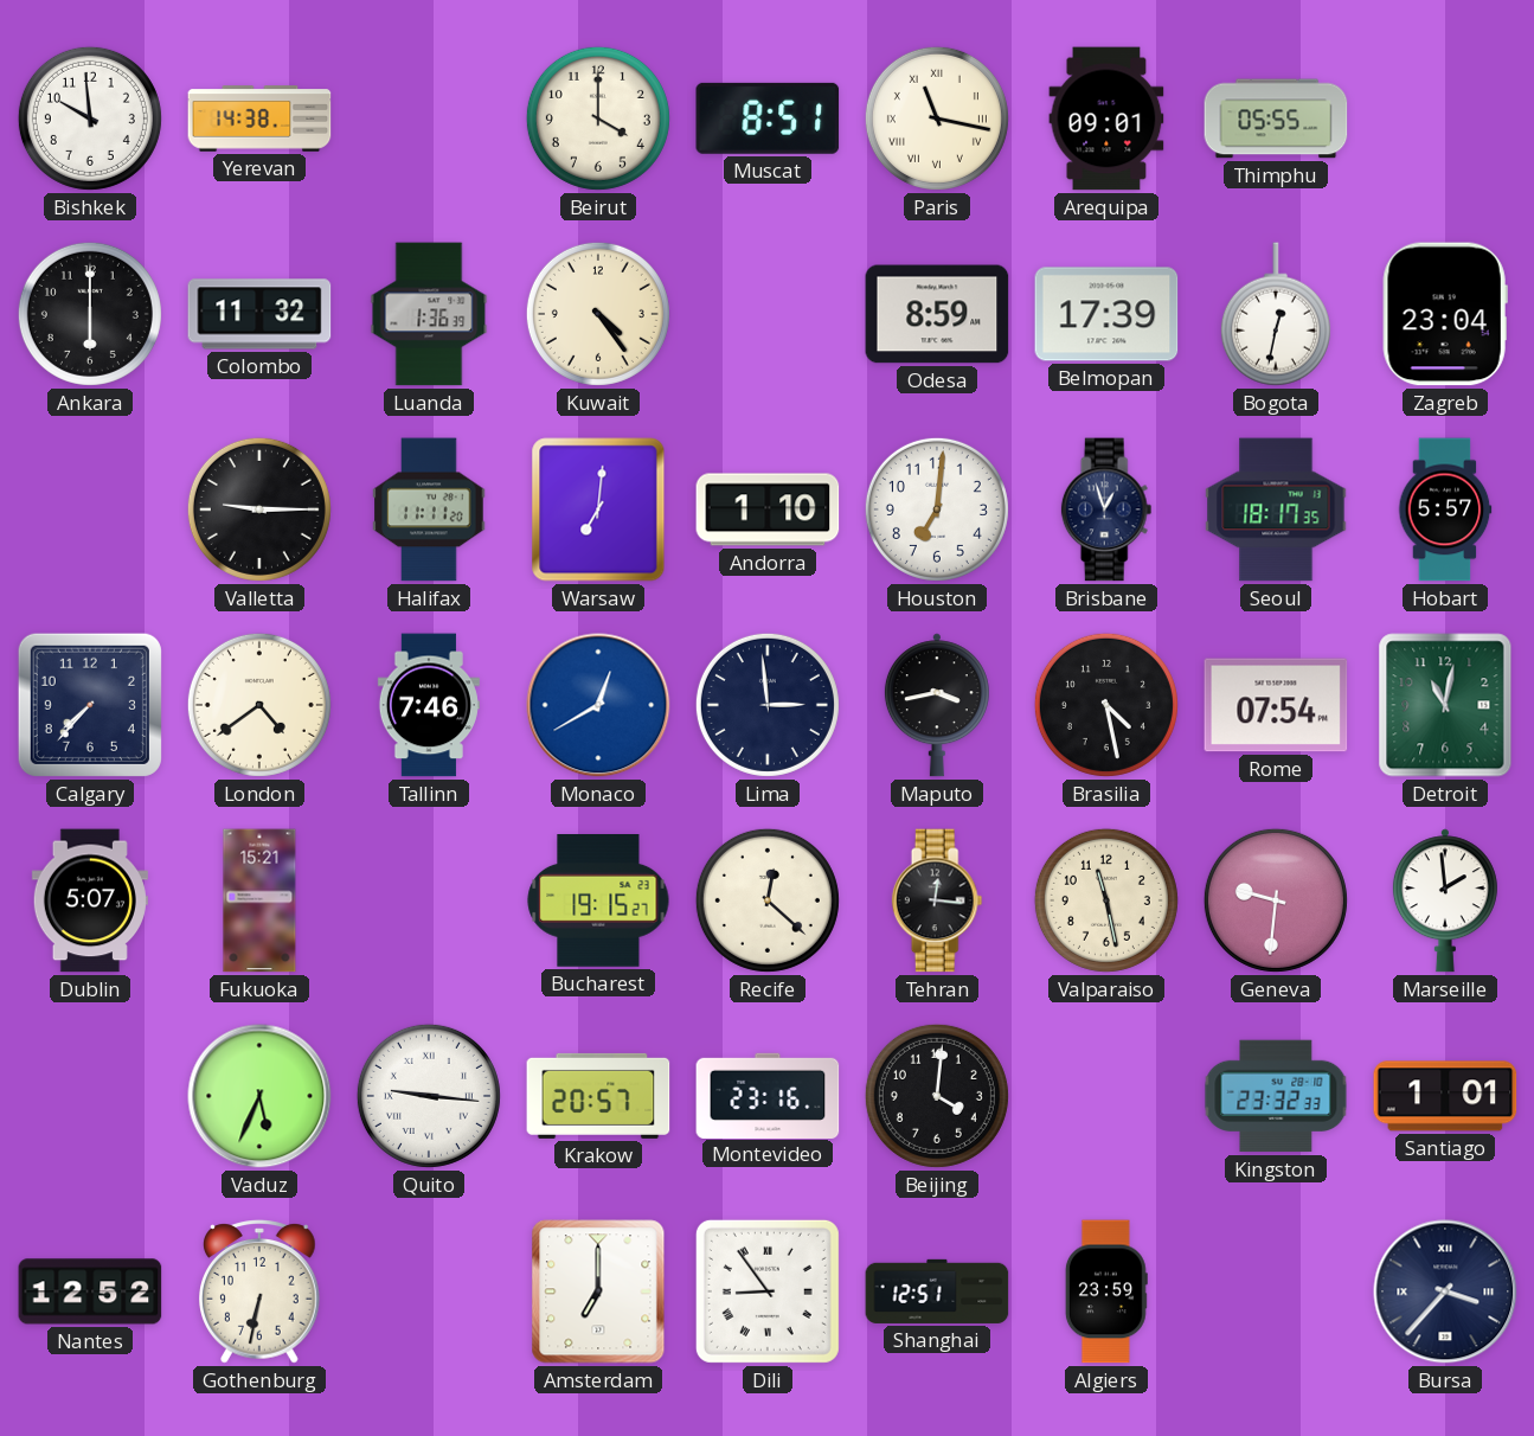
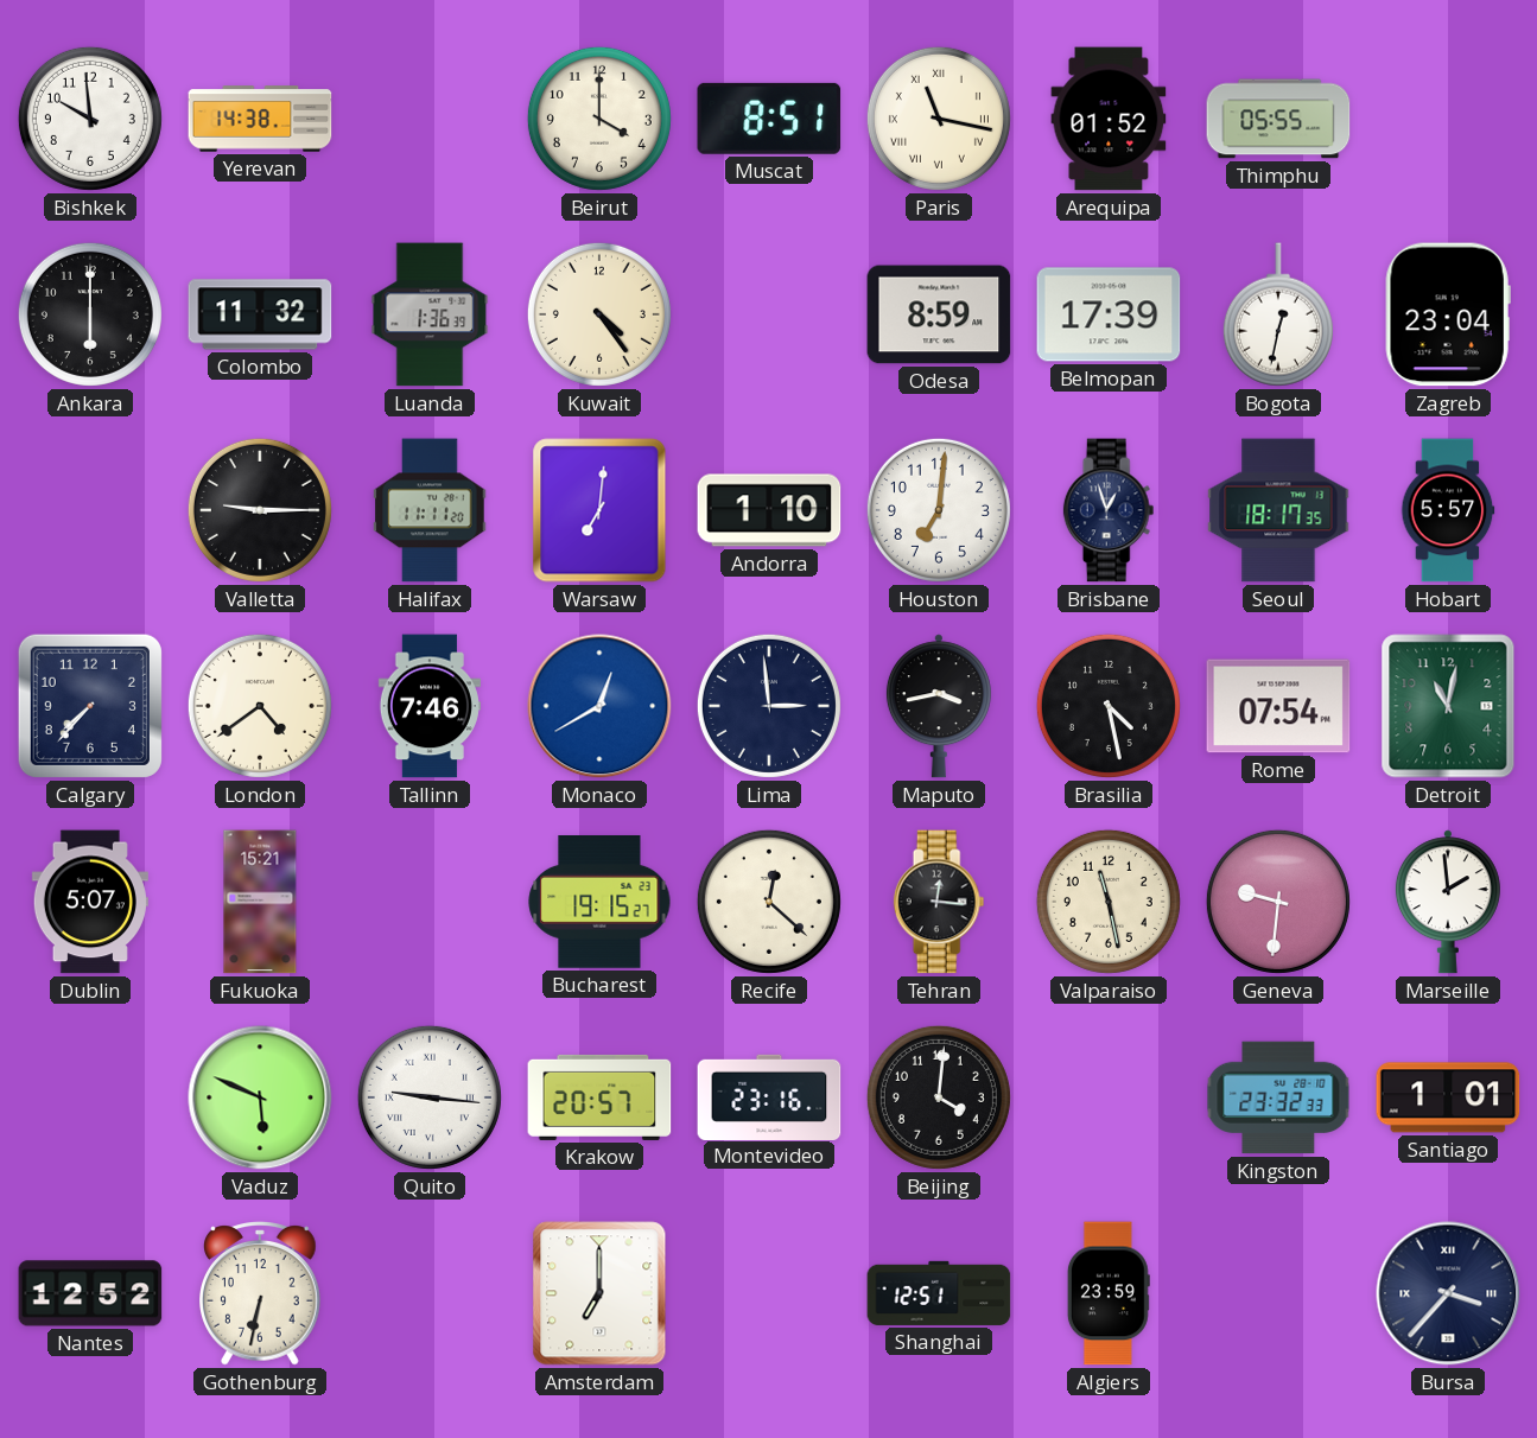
Arequipa: 09:01 -> 01:52
Vaduz: 5:34 -> 5:49
Dili: 8:54 -> none
